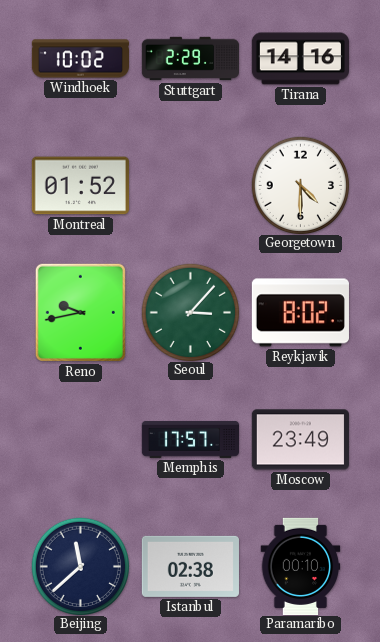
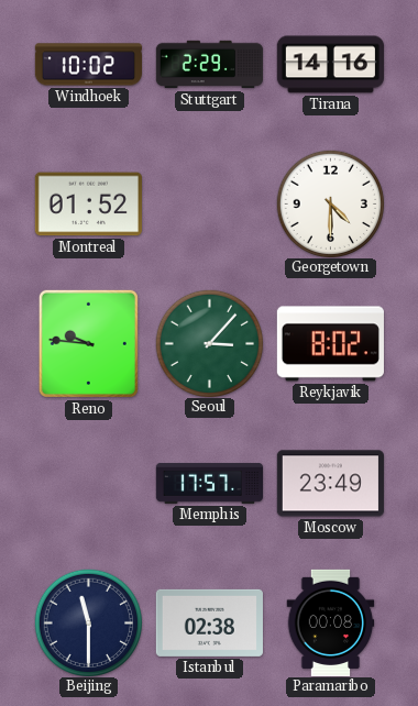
Reno: 9:43 -> 9:46
Beijing: 11:38 -> 11:30
Paramaribo: 00:10 -> 00:08
